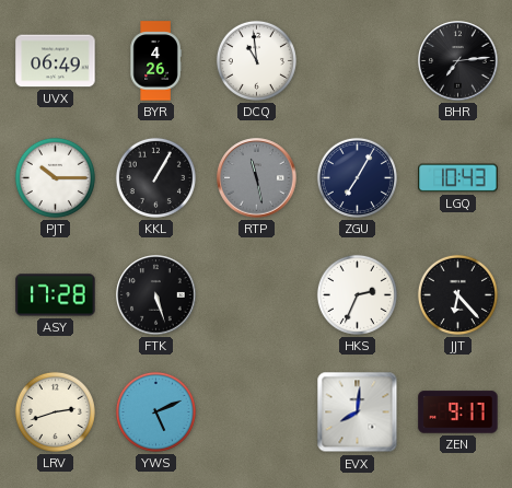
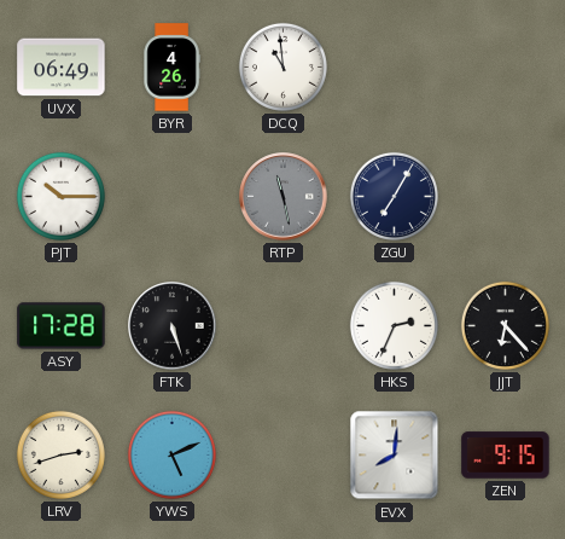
BHR: 7:14 -> none
KKL: 1:05 -> none
LGQ: 10:43 -> none
ZEN: 9:17 -> 9:15
